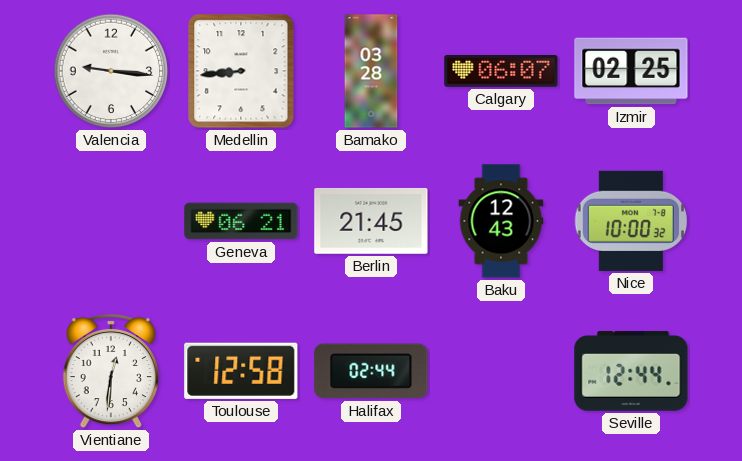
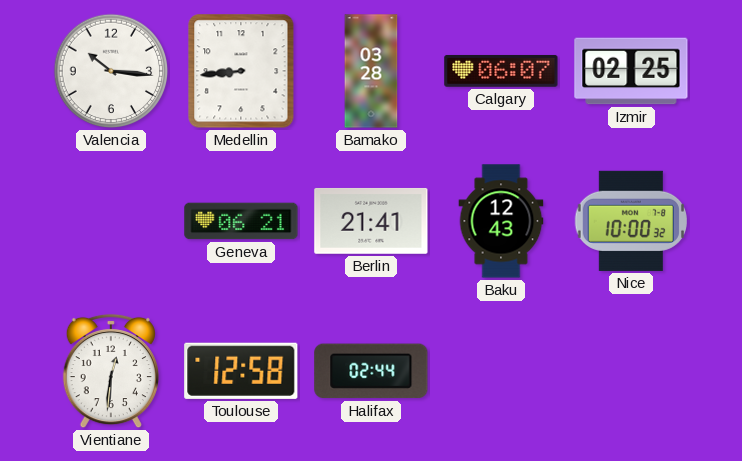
Valencia: 9:16 -> 10:16
Berlin: 21:45 -> 21:41
Seville: 12:44 -> none
